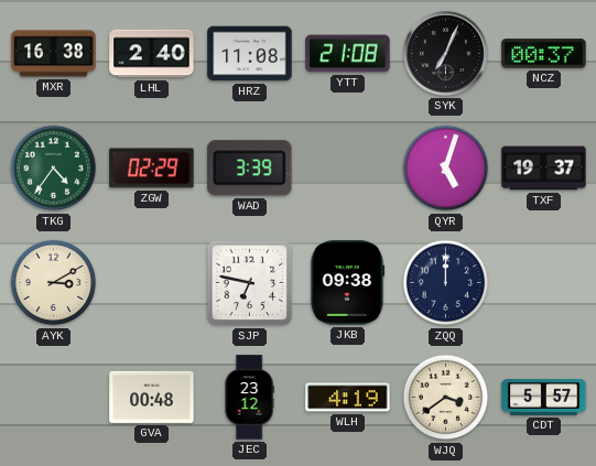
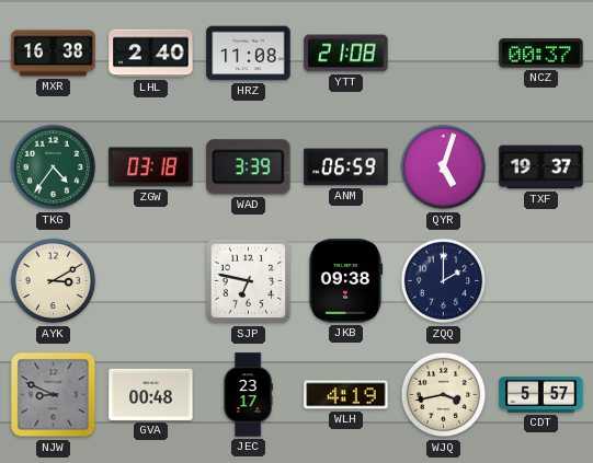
SYK: 7:04 -> none
ZGW: 02:29 -> 03:18
ANM: none -> 06:59
ZQQ: 12:00 -> 2:00
NJW: none -> 8:49
JEC: 23:12 -> 23:17
WJQ: 3:39 -> 3:43
